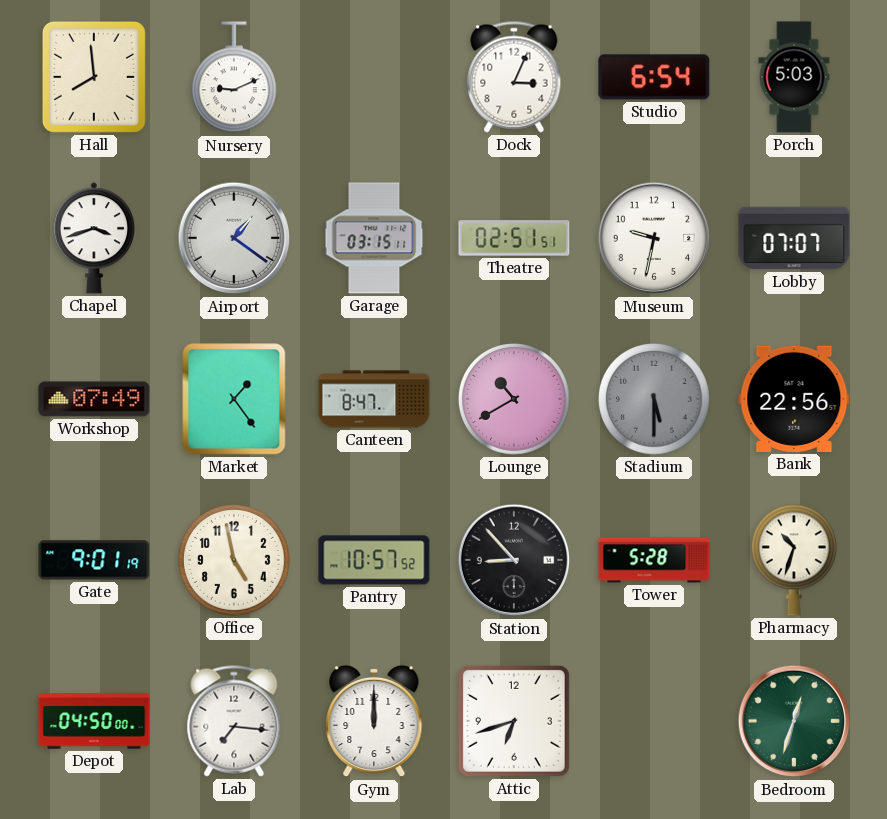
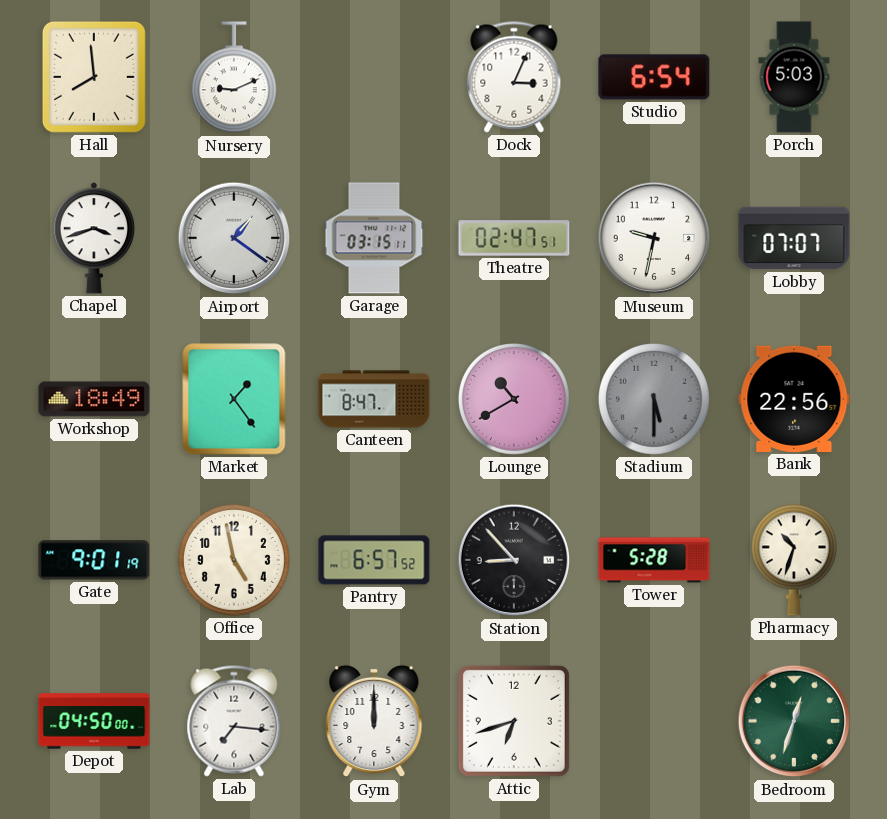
Theatre: 02:51 -> 02:47
Workshop: 07:49 -> 18:49
Pantry: 10:57 -> 6:57
